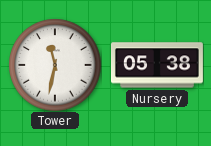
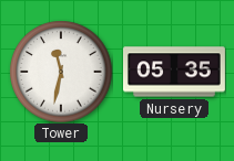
Nursery: 05:38 -> 05:35
